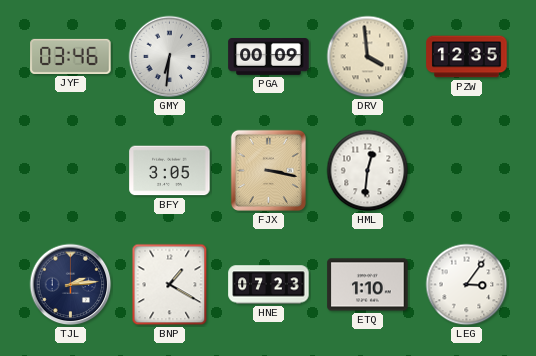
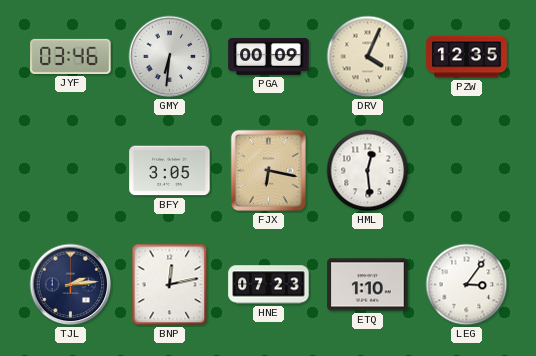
DRV: 3:59 -> 4:04
FJX: 3:17 -> 6:17
HML: 12:31 -> 12:29
BNP: 1:20 -> 12:13
